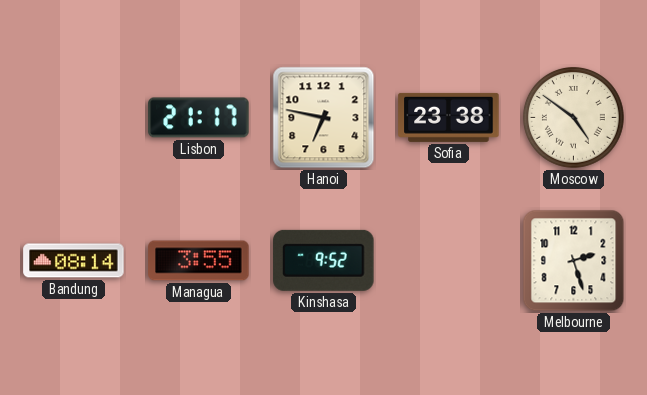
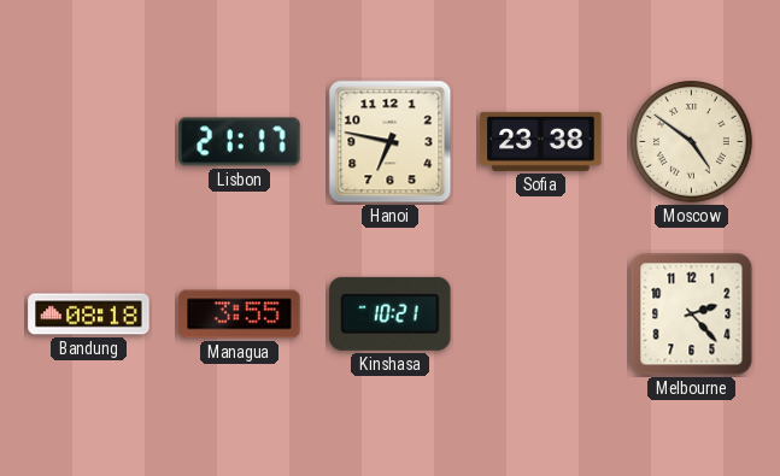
Bandung: 08:14 -> 08:18
Kinshasa: 9:52 -> 10:21
Melbourne: 2:27 -> 2:23
